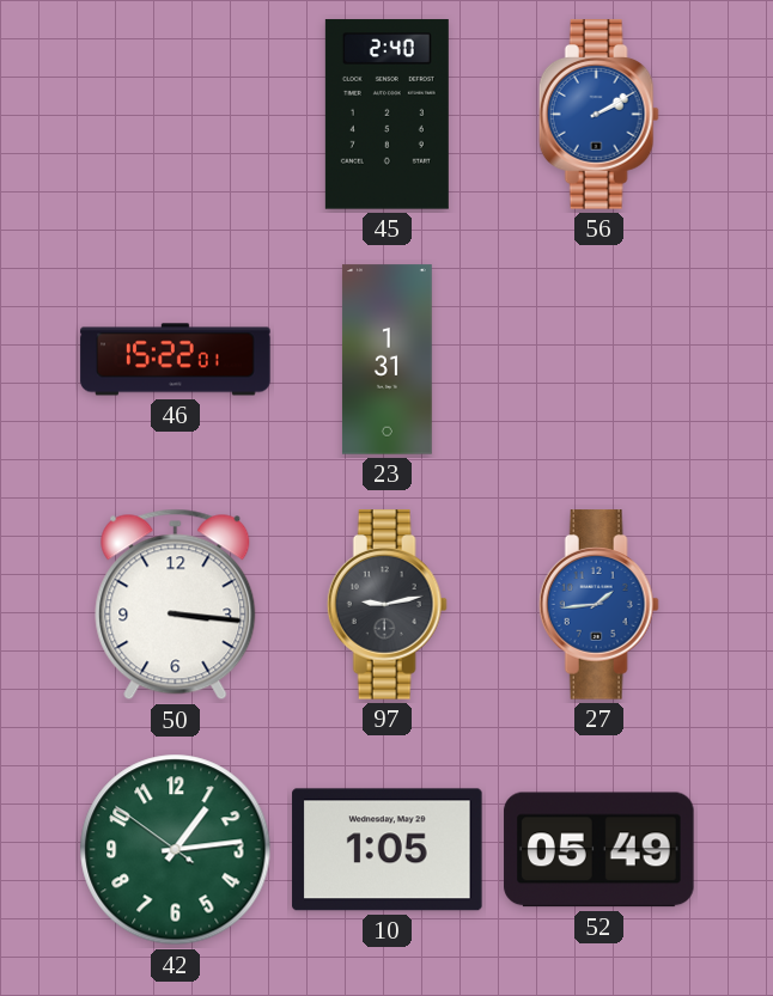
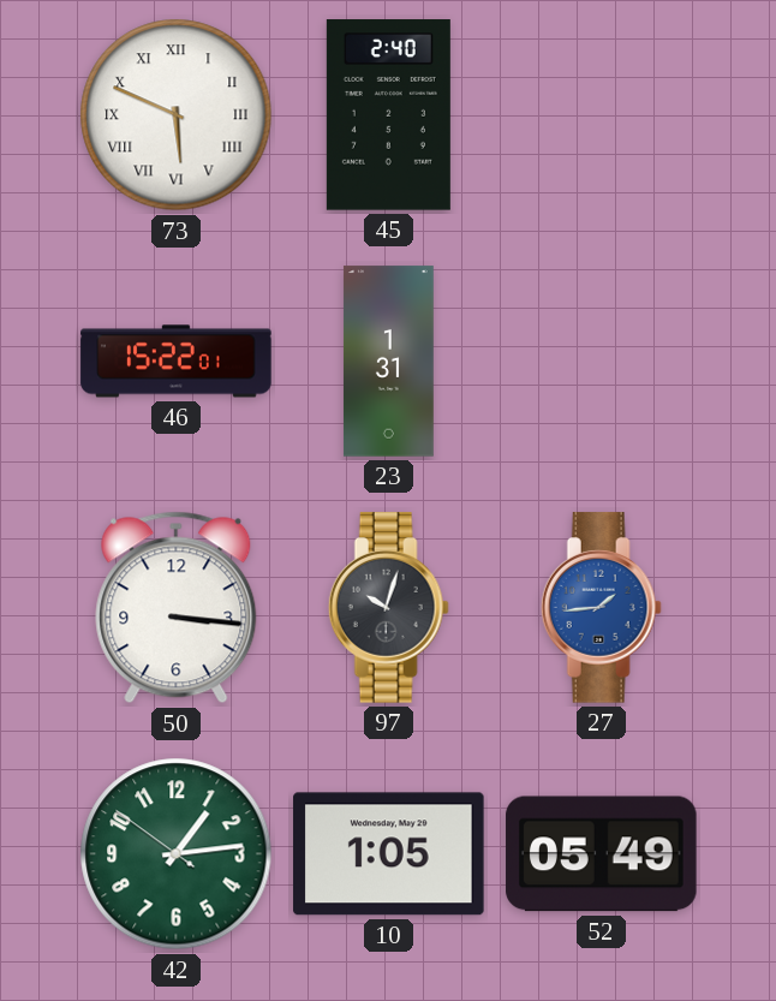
73: none -> 5:49
56: 2:10 -> none
97: 9:13 -> 10:03
